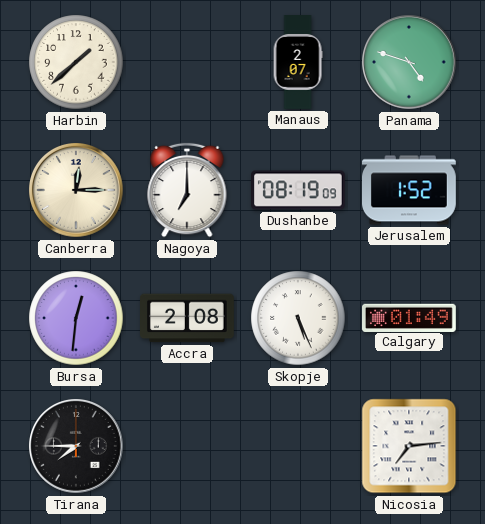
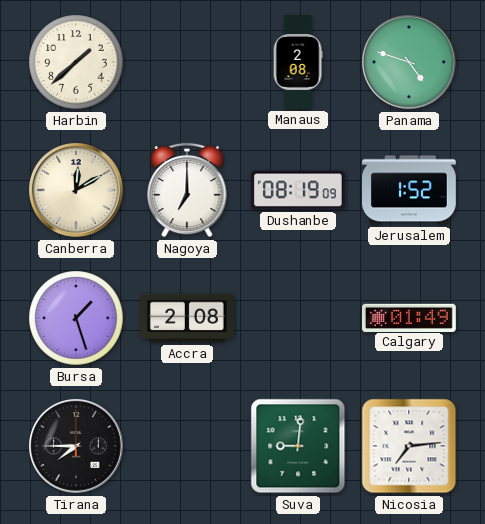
Manaus: 2:07 -> 2:08
Canberra: 12:15 -> 12:10
Bursa: 12:31 -> 1:27
Skopje: 5:26 -> none
Suva: none -> 9:01
